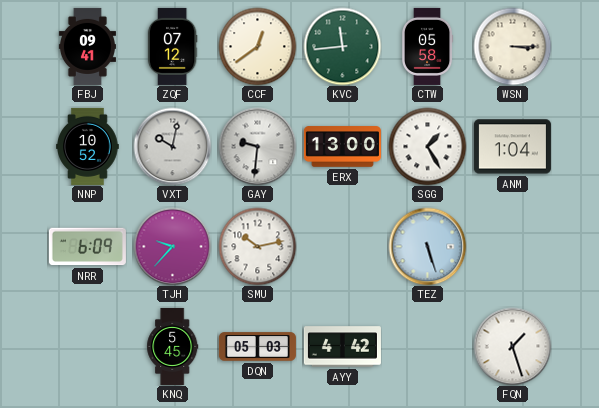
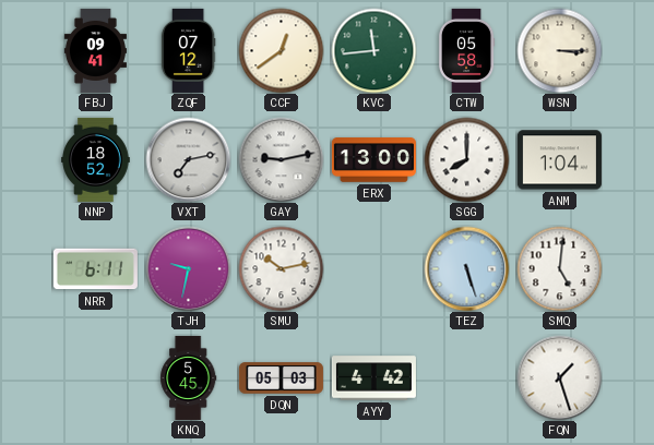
NNP: 10:52 -> 18:52
VXT: 10:02 -> 7:13
GAY: 9:31 -> 9:13
SGG: 1:25 -> 8:00
NRR: 6:09 -> 6:11
TJH: 9:37 -> 9:32
SMQ: none -> 5:01
